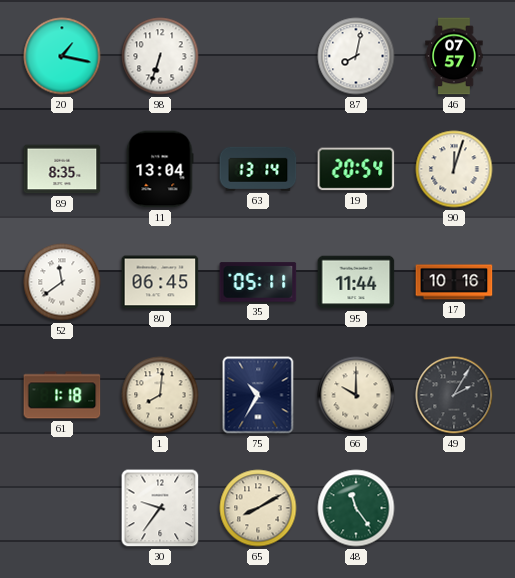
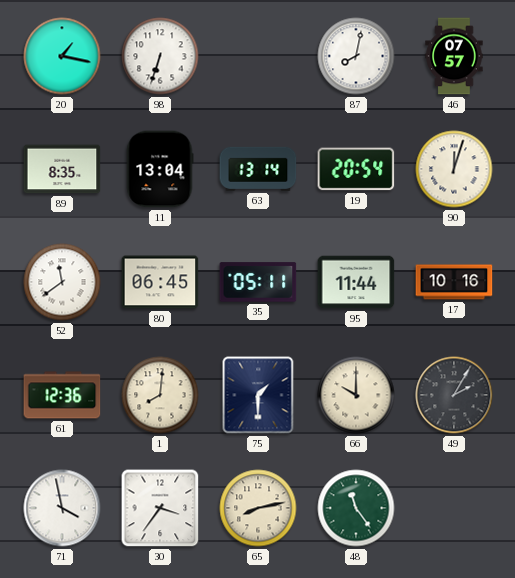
61: 1:18 -> 12:36
75: 10:35 -> 1:30
71: none -> 3:58
30: 9:36 -> 3:36
65: 8:10 -> 8:13
